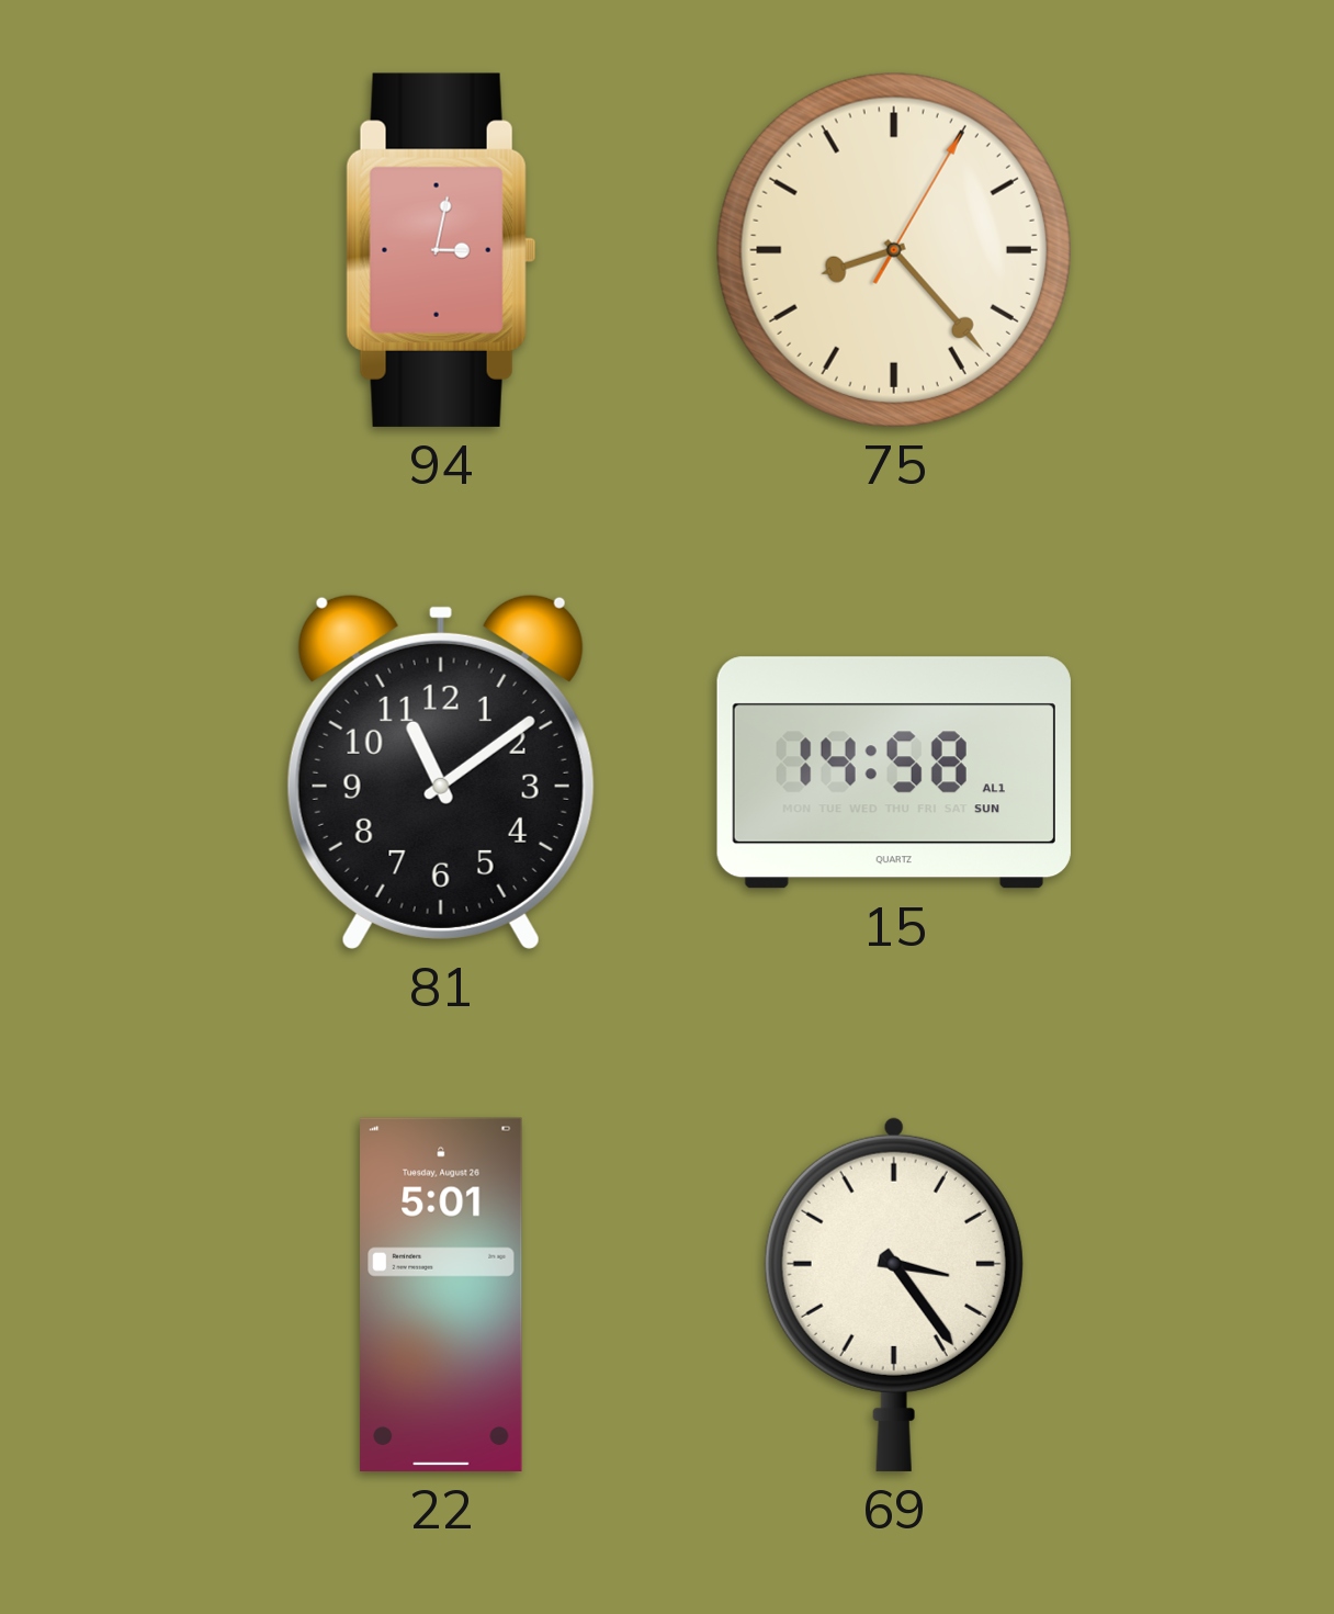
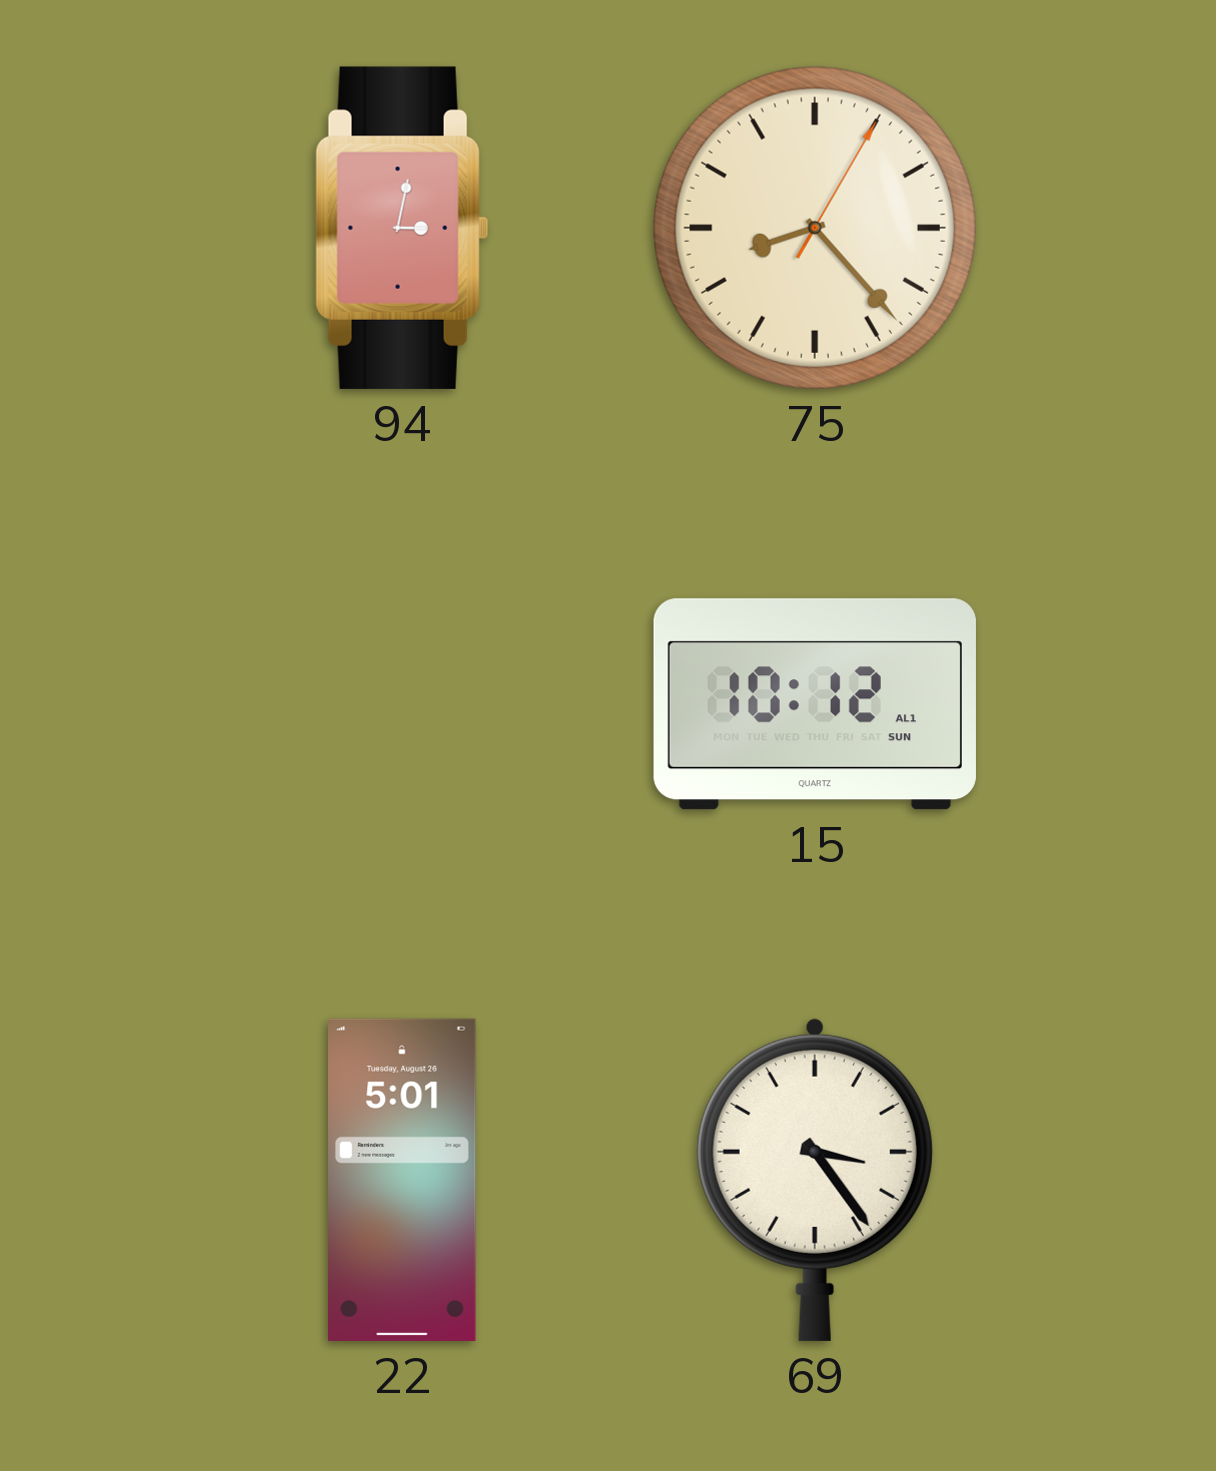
81: 11:09 -> none
15: 14:58 -> 10:12
